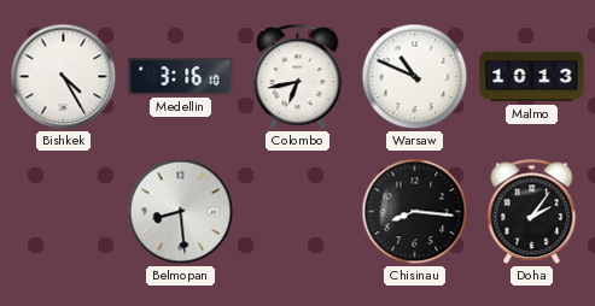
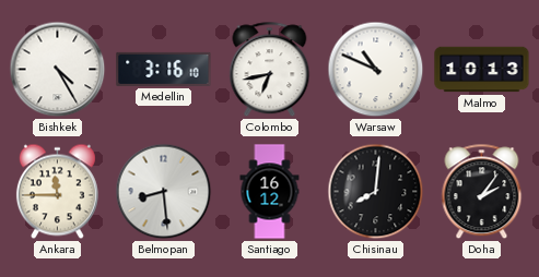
Ankara: none -> 11:45
Santiago: none -> 16:12
Chisinau: 8:16 -> 8:01
